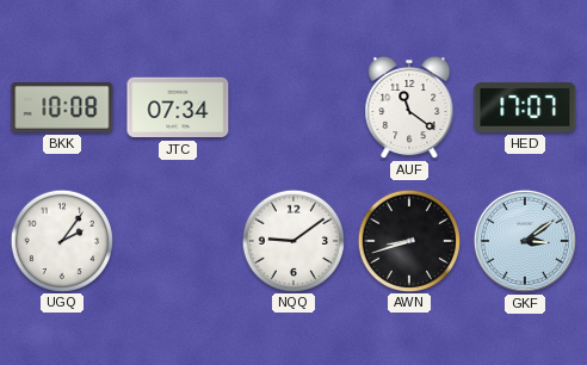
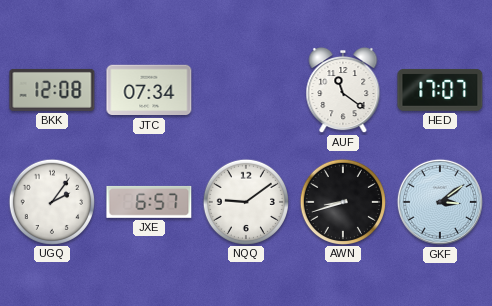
BKK: 10:08 -> 12:08
JXE: none -> 6:57
